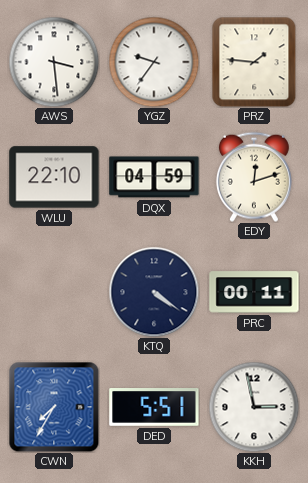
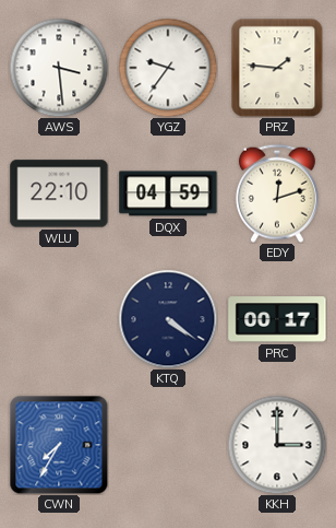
PRC: 00:11 -> 00:17
DED: 5:51 -> none
KKH: 2:58 -> 3:00
